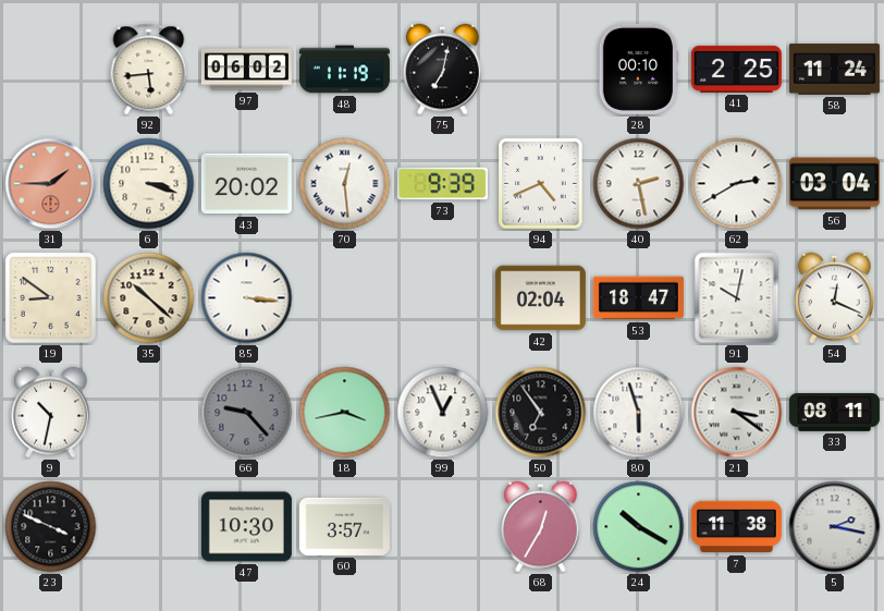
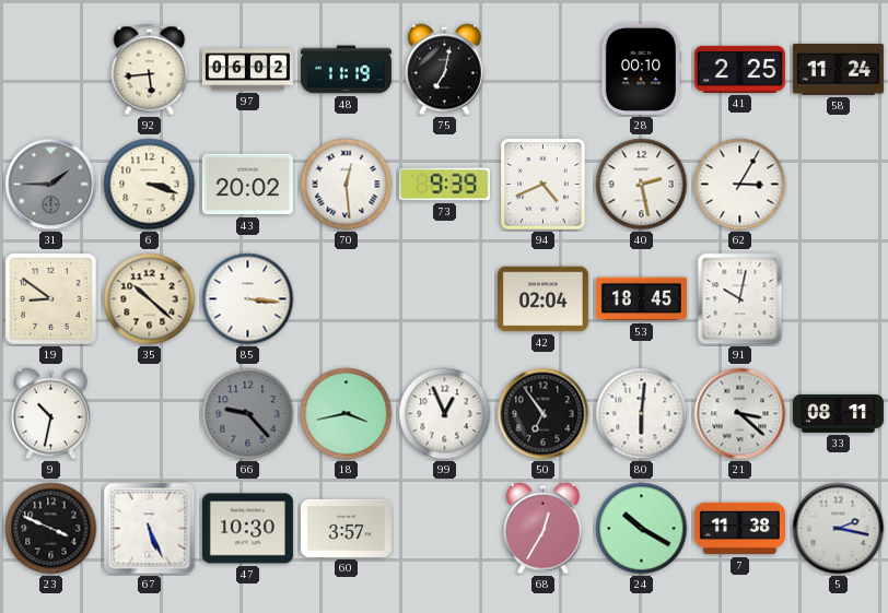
31 dial: salmon -> grey
62: 2:40 -> 3:05
56: 03:04 -> none
53: 18:47 -> 18:45
54: 12:19 -> none
80: 5:57 -> 6:01
21: 3:21 -> 3:22
67: none -> 5:26
